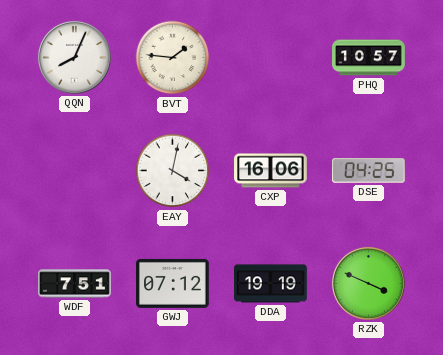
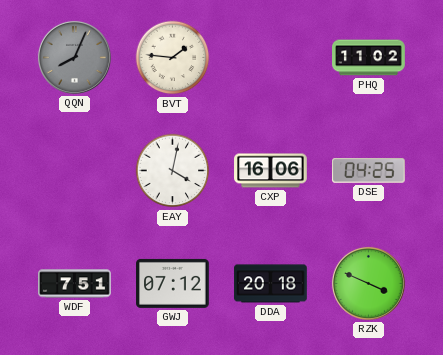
QQN dial: white -> grey
PHQ: 10:57 -> 11:02
DDA: 19:19 -> 20:18
